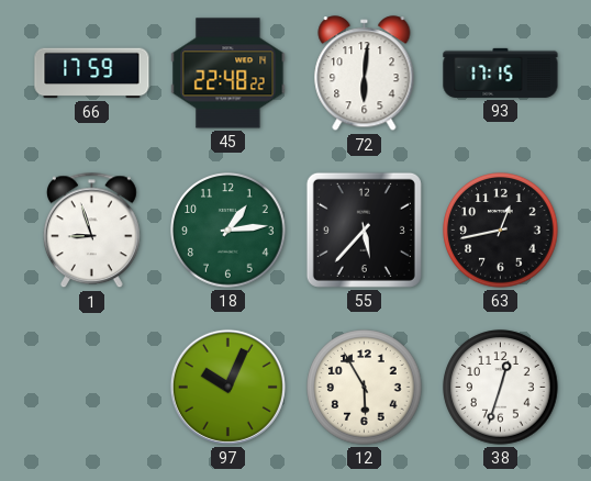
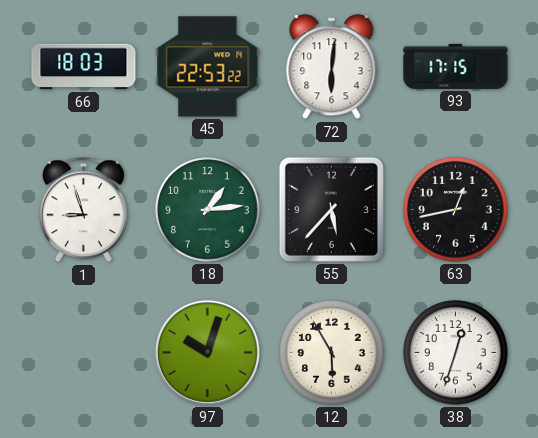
66: 17:59 -> 18:03
45: 22:48 -> 22:53
97: 10:04 -> 10:03
